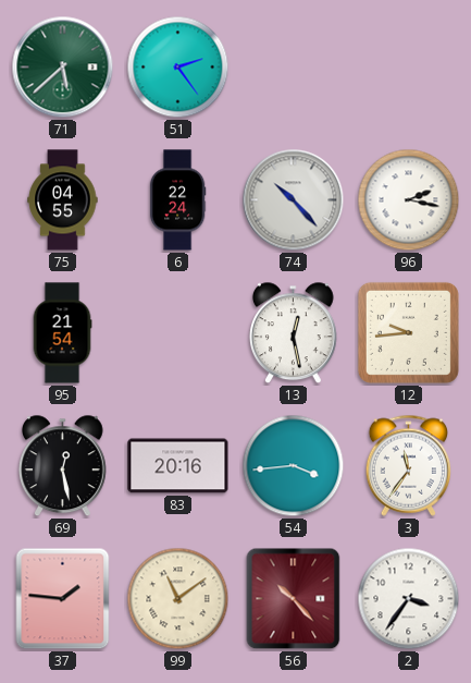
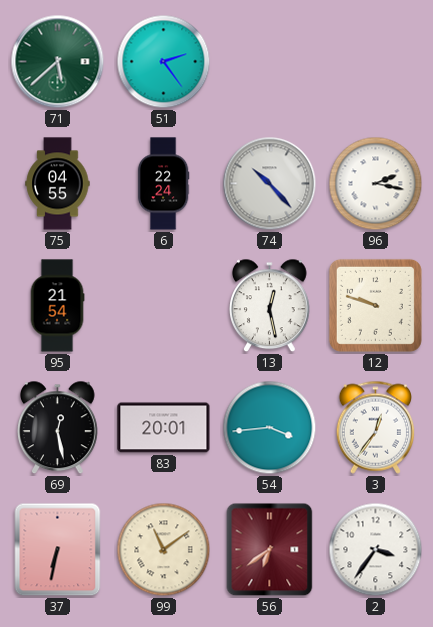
12: 9:44 -> 9:48
83: 20:16 -> 20:01
3: 11:36 -> 12:36
37: 1:46 -> 6:32
56: 10:23 -> 6:39
